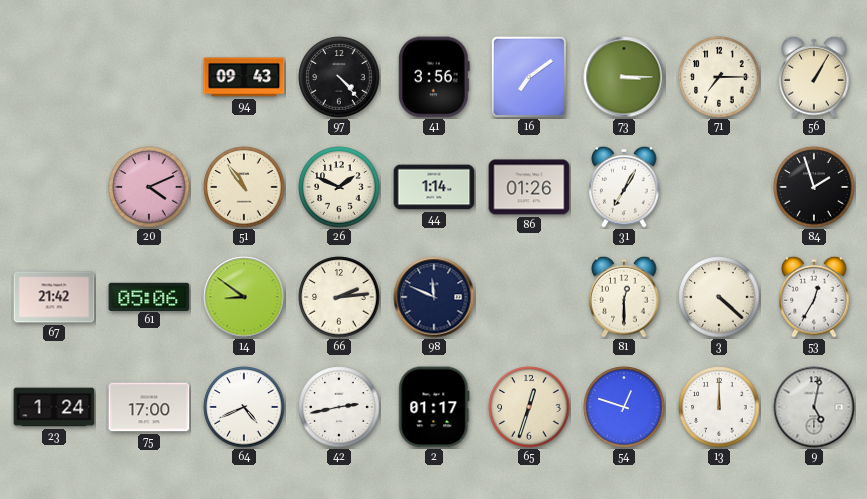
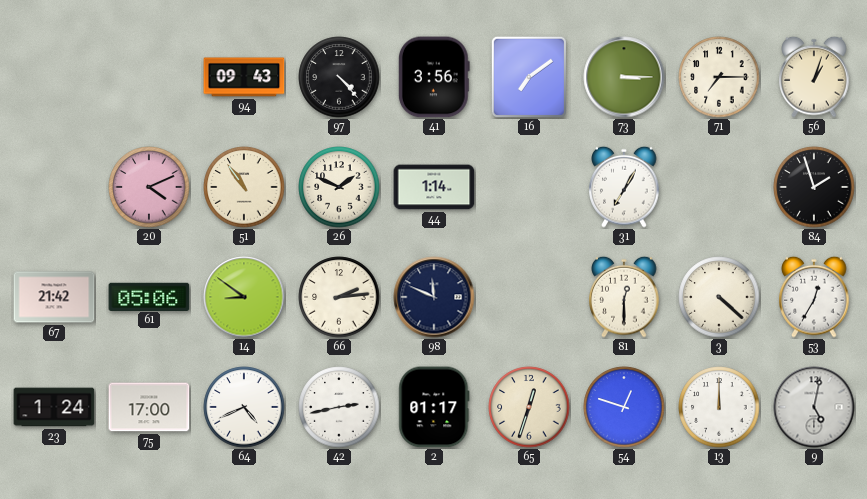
56: 1:05 -> 1:03
86: 01:26 -> none
